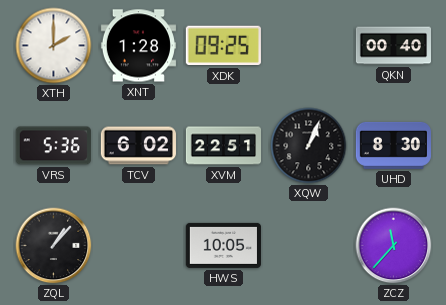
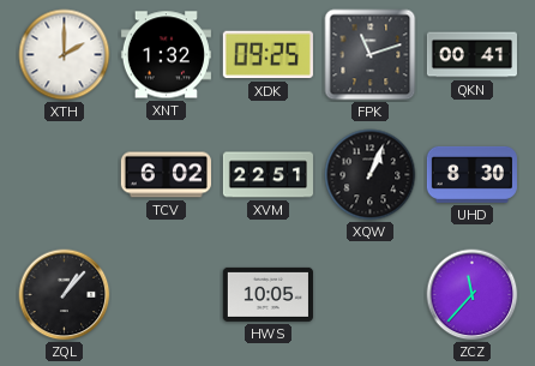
XNT: 1:28 -> 1:32
FPK: none -> 11:12
QKN: 00:40 -> 00:41
VRS: 5:36 -> none
